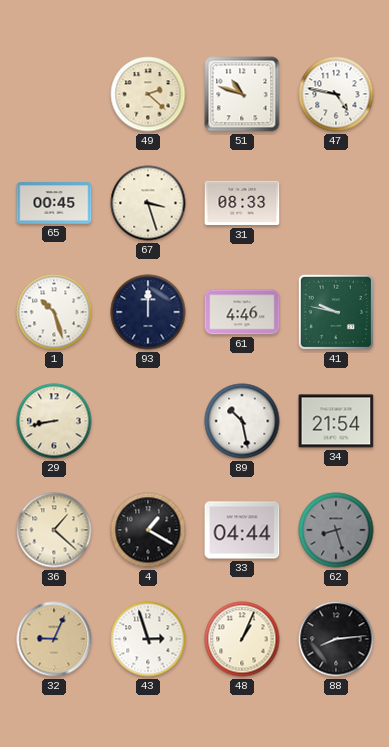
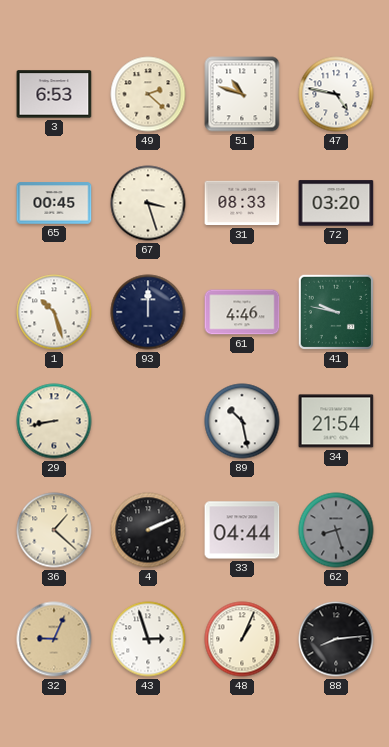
3: none -> 6:53
72: none -> 03:20
4: 1:20 -> 2:11
